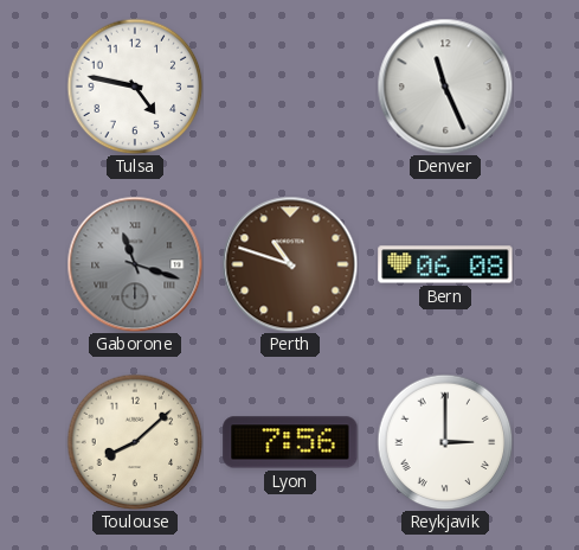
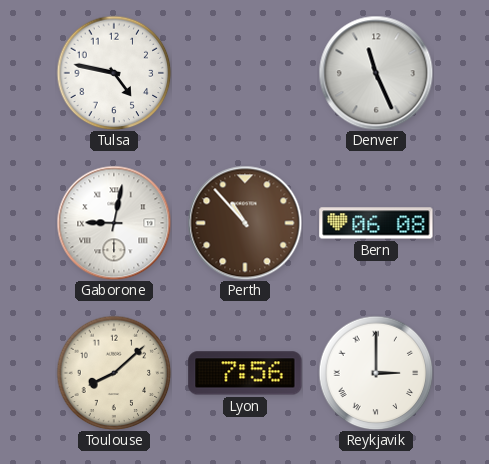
Gaborone: 11:18 -> 9:02
Gaborone dial: grey -> white
Perth: 10:48 -> 10:53
